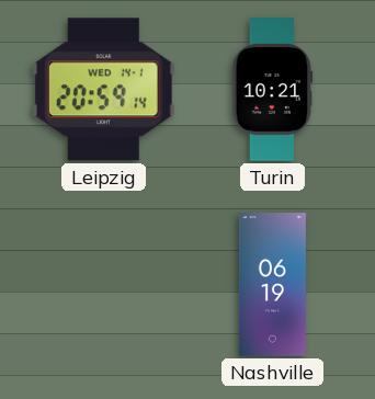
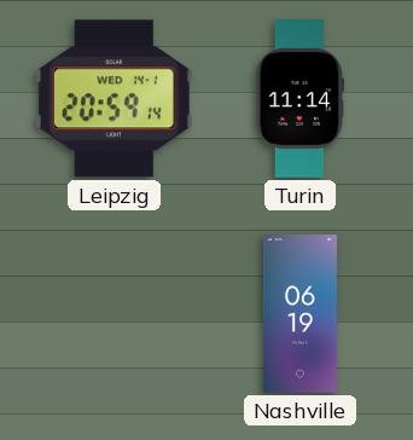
Turin: 10:21 -> 11:14
